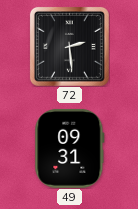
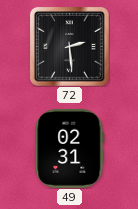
49: 09:31 -> 02:31
